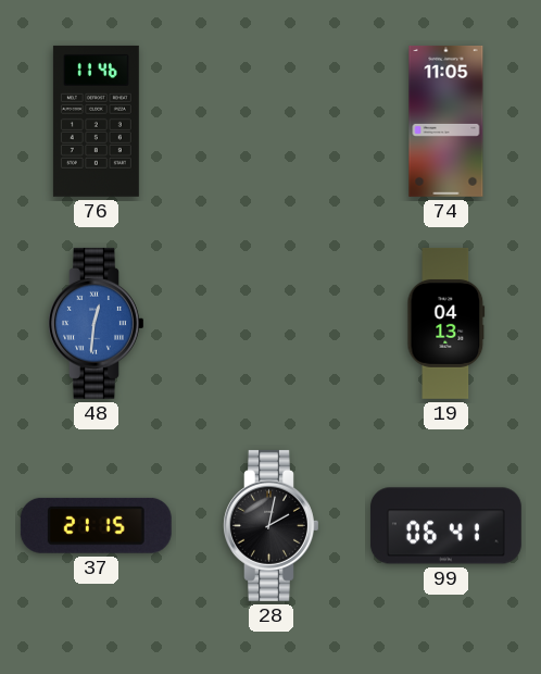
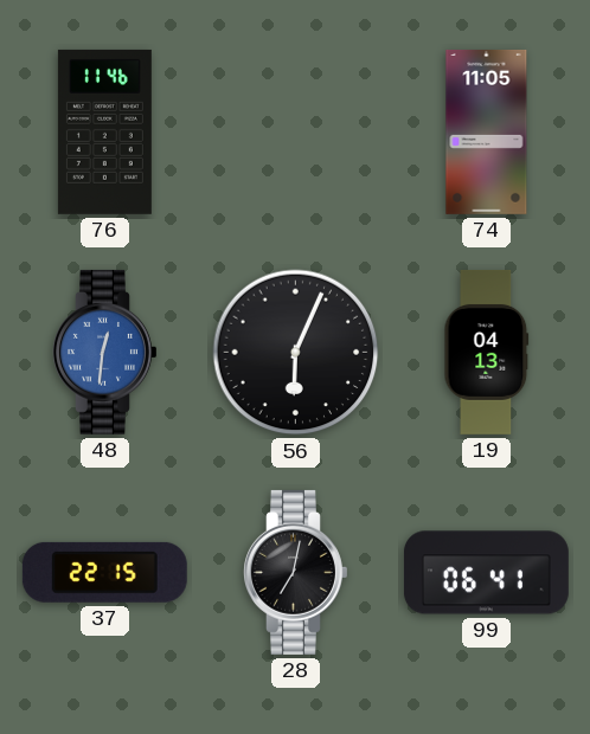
56: none -> 6:04
37: 21:15 -> 22:15
28: 2:02 -> 7:02
